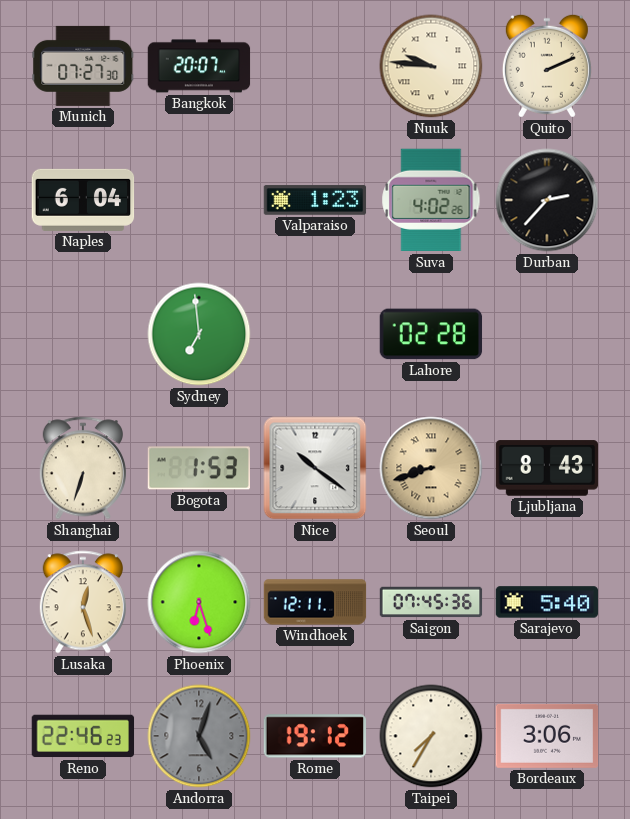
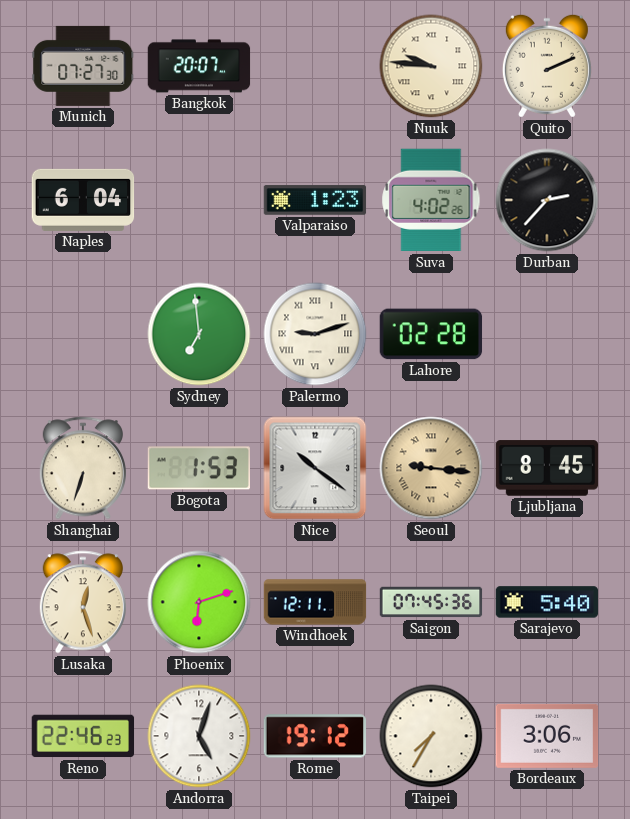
Palermo: none -> 9:12
Seoul: 8:42 -> 9:16
Ljubljana: 8:43 -> 8:45
Phoenix: 6:27 -> 6:12
Andorra dial: grey -> white
